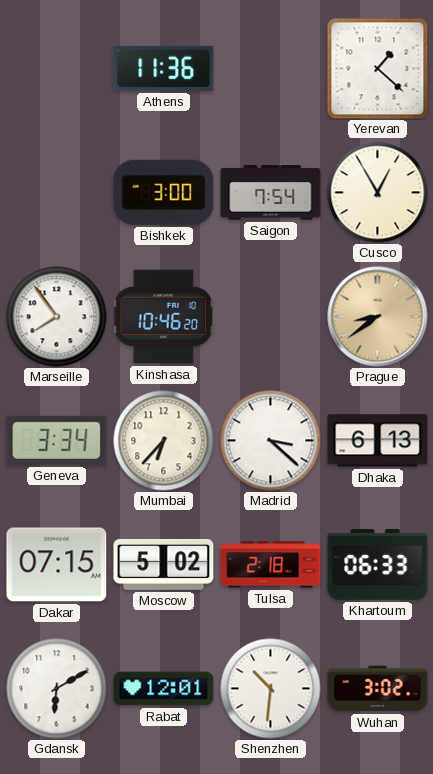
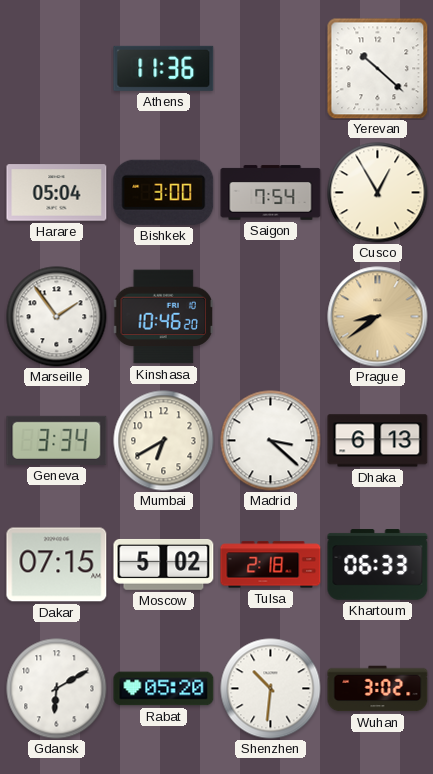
Yerevan: 1:22 -> 10:22
Harare: none -> 05:04
Marseille: 7:54 -> 1:54
Mumbai: 6:37 -> 6:40
Rabat: 12:01 -> 05:20
